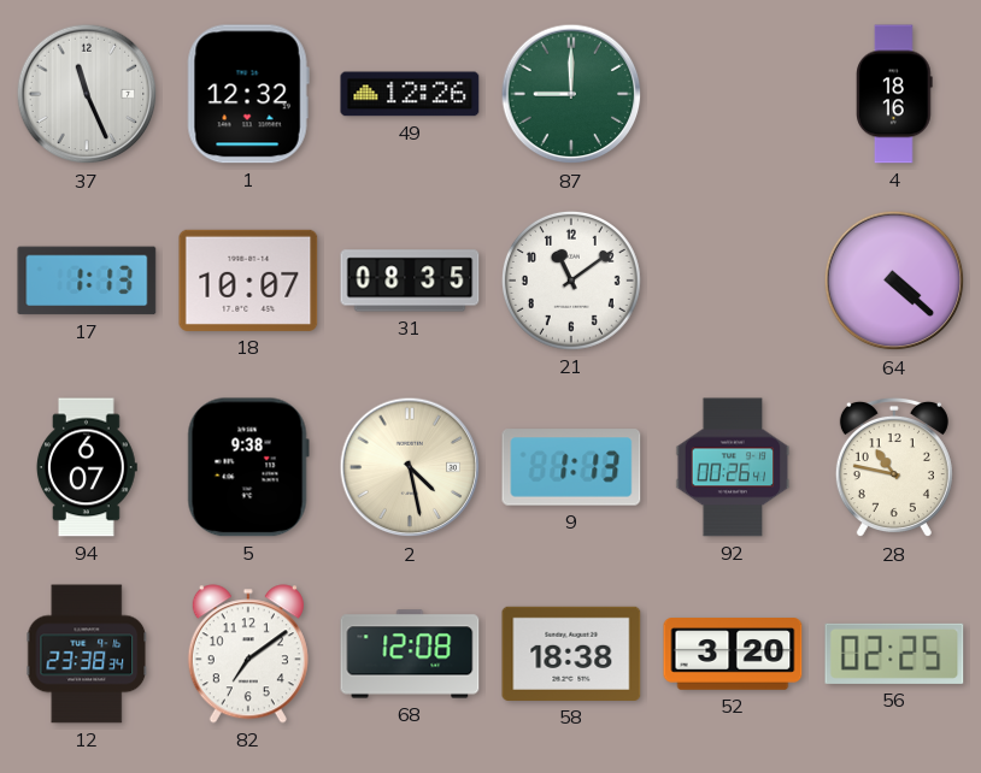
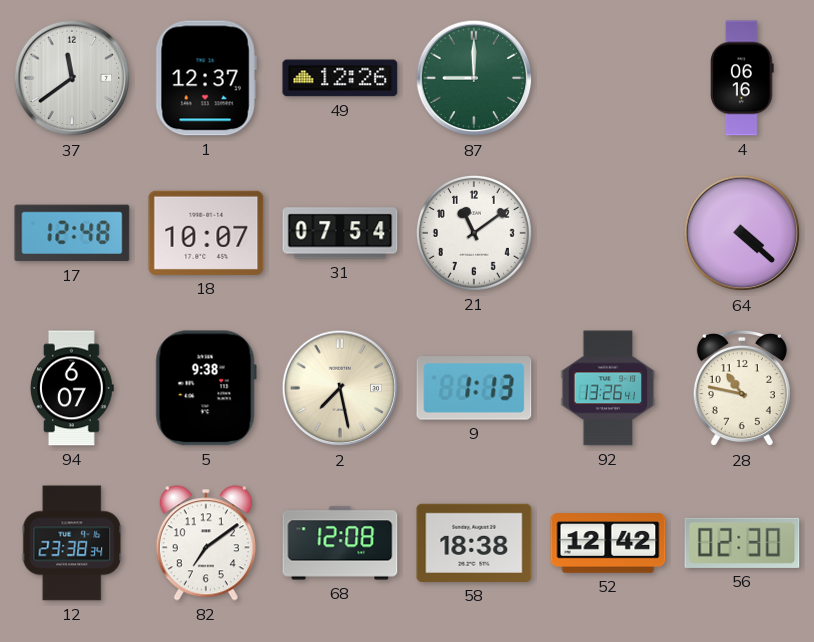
37: 11:26 -> 11:39
1: 12:32 -> 12:37
4: 18:16 -> 06:16
17: 1:13 -> 12:48
31: 08:35 -> 07:54
2: 4:28 -> 7:28
92: 00:26 -> 13:26
52: 3:20 -> 12:42
56: 02:25 -> 02:30
